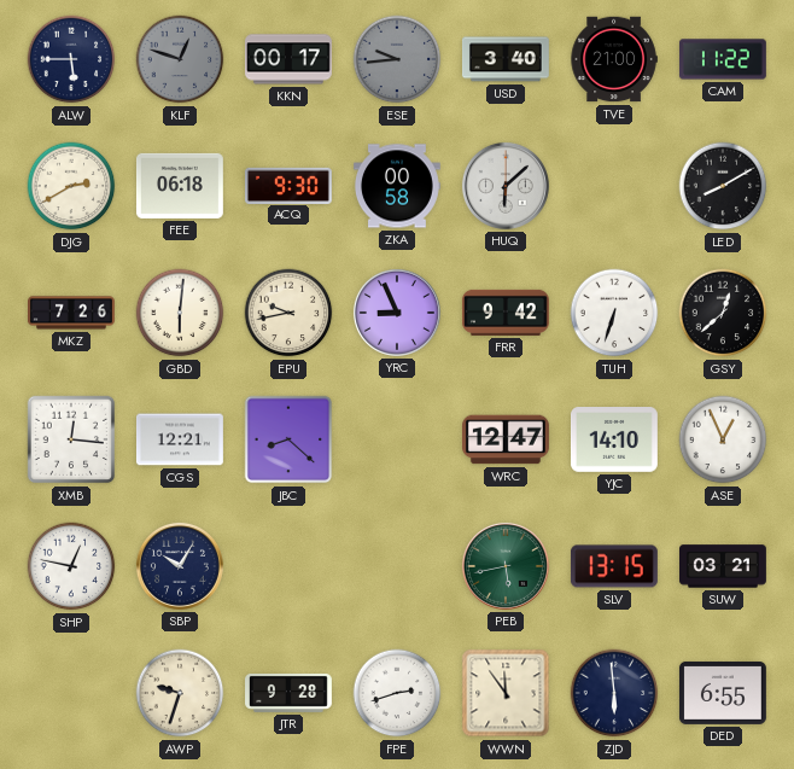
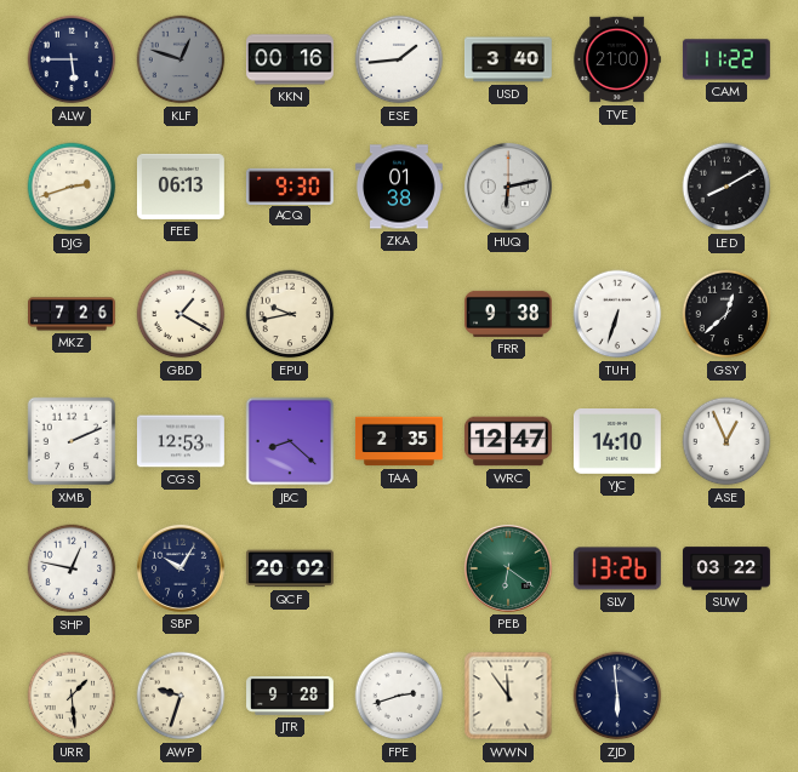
KKN: 00:17 -> 00:16
ESE: 9:44 -> 1:44
ESE dial: grey -> white
DJG: 2:40 -> 2:42
FEE: 06:18 -> 06:13
ZKA: 00:58 -> 01:38
HUQ: 6:08 -> 6:13
GBD: 6:01 -> 1:20
YRC: 8:56 -> none
FRR: 9:42 -> 9:38
XMB: 12:16 -> 2:11
CGS: 12:21 -> 12:53
TAA: none -> 2:35
QCF: none -> 20:02
PEB: 5:43 -> 6:21
SLV: 13:15 -> 13:26
SUW: 03:21 -> 03:22
URR: none -> 1:29
DED: 6:55 -> none
